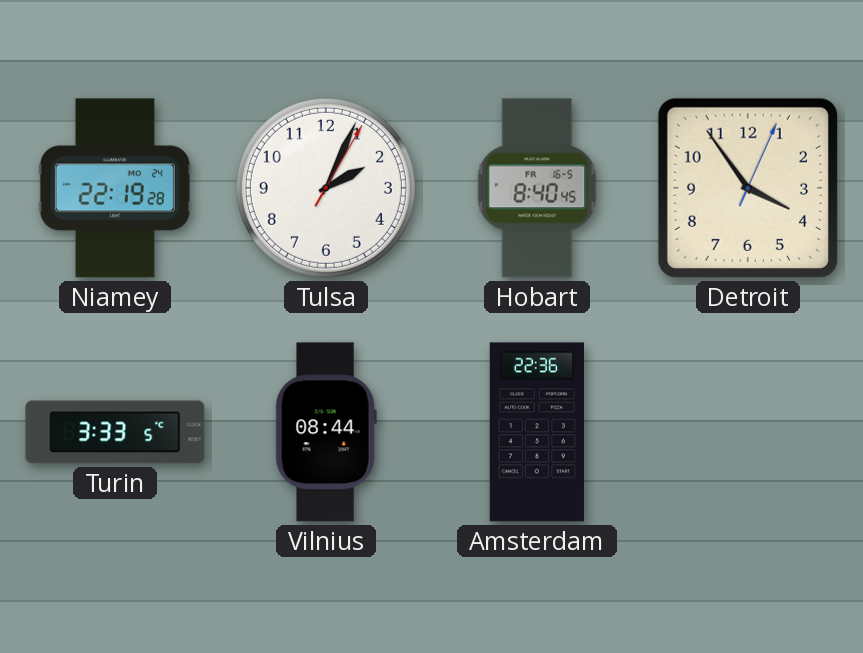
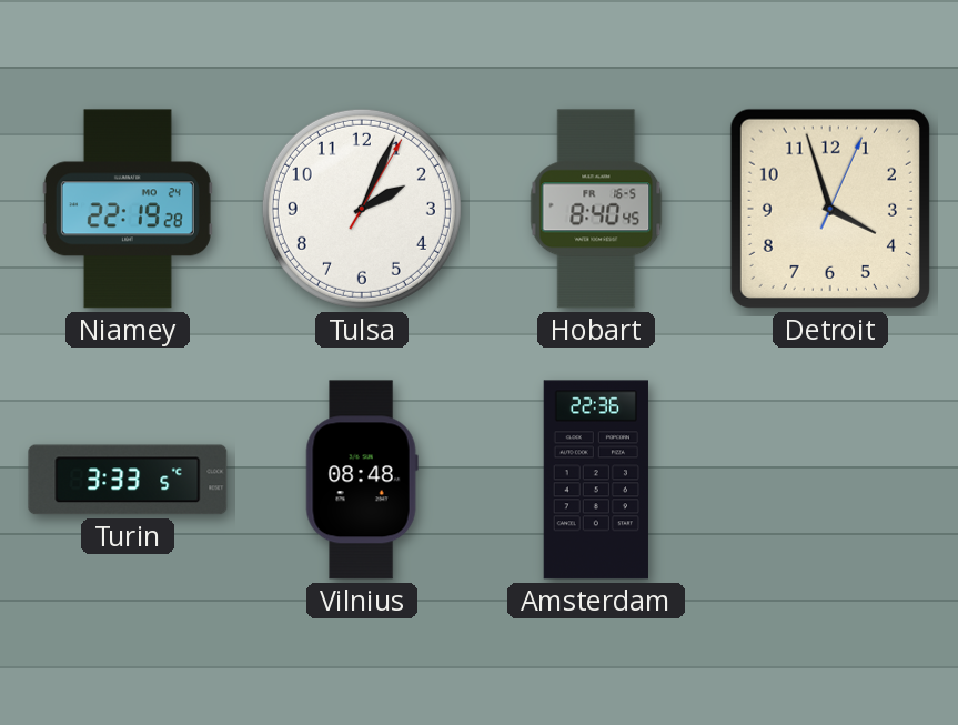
Detroit: 3:54 -> 3:57
Vilnius: 08:44 -> 08:48
